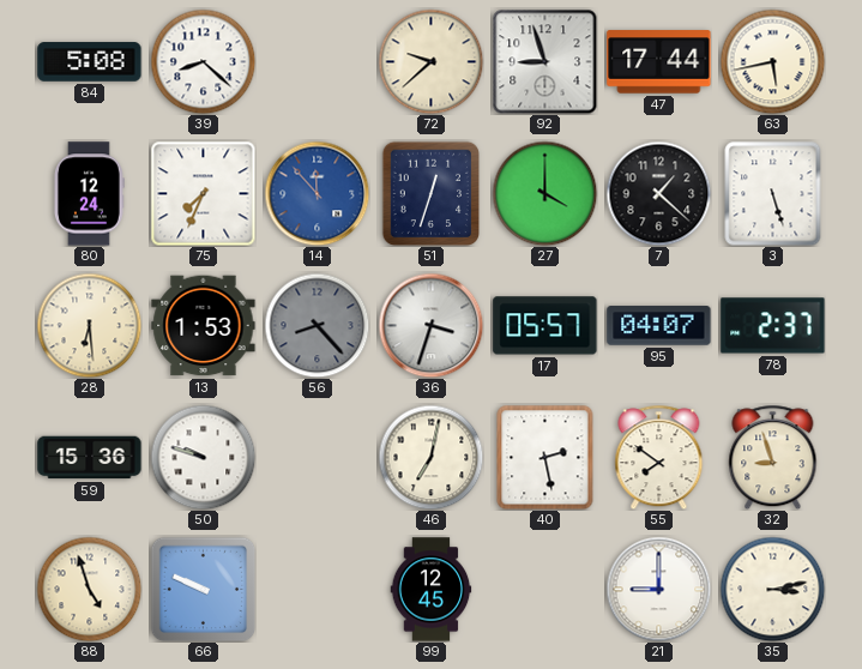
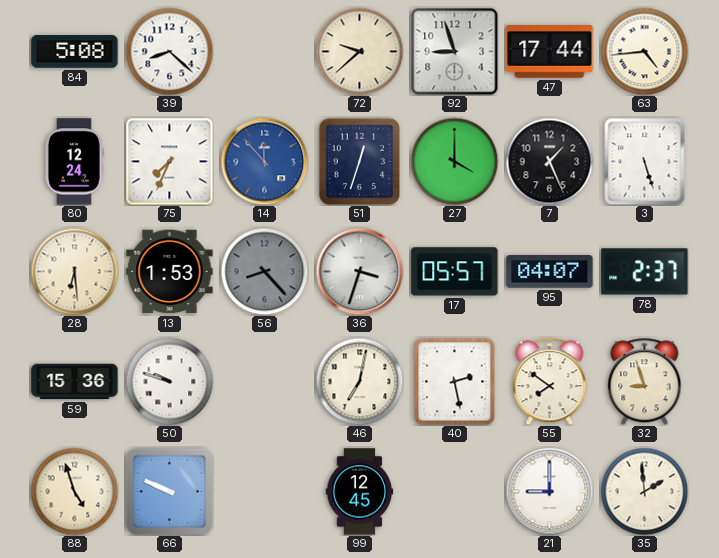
63: 5:43 -> 4:44
7: 1:22 -> 1:26
35: 3:13 -> 1:59
